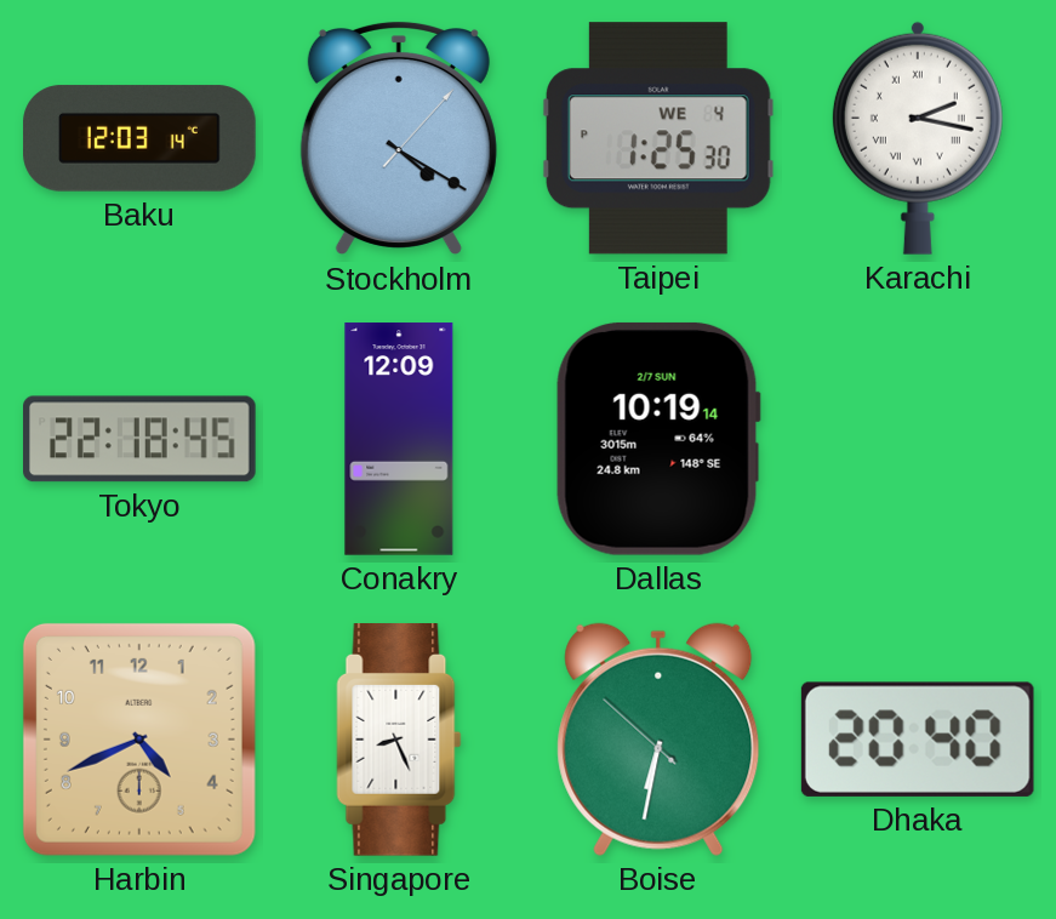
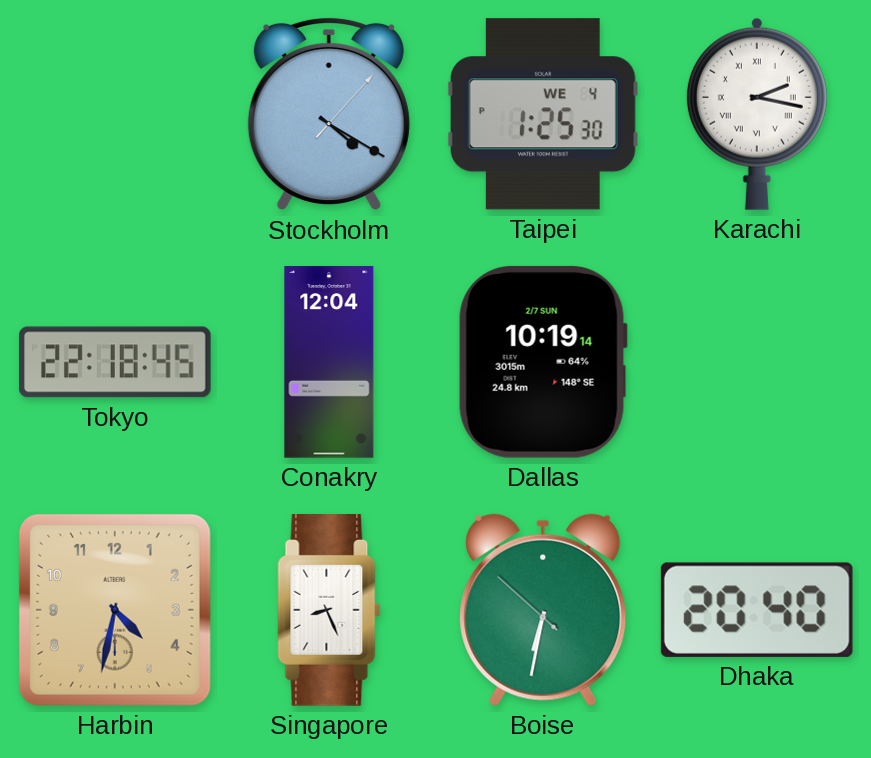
Baku: 12:03 -> none
Conakry: 12:09 -> 12:04
Harbin: 4:41 -> 4:32
